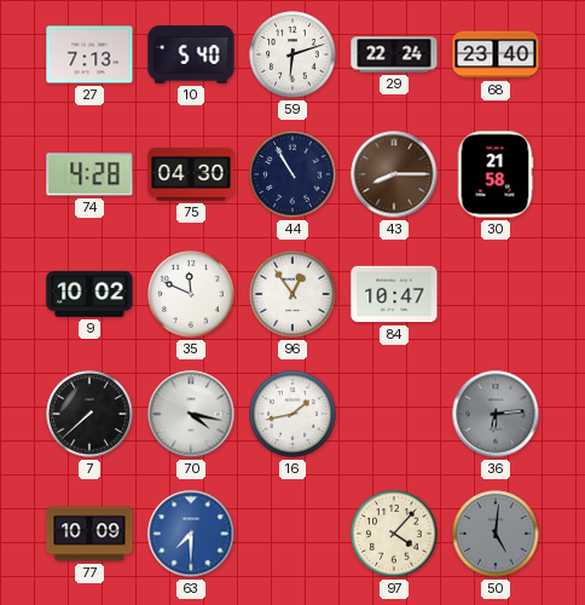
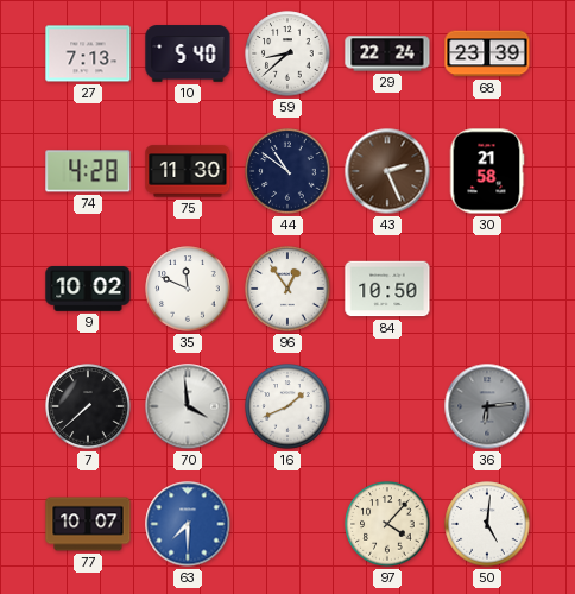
59: 6:12 -> 8:38
68: 23:40 -> 23:39
75: 04:30 -> 11:30
44: 10:55 -> 10:51
43: 8:15 -> 2:26
84: 10:47 -> 10:50
70: 4:17 -> 3:59
16: 1:43 -> 1:41
77: 10:09 -> 10:07
50 dial: grey -> white
